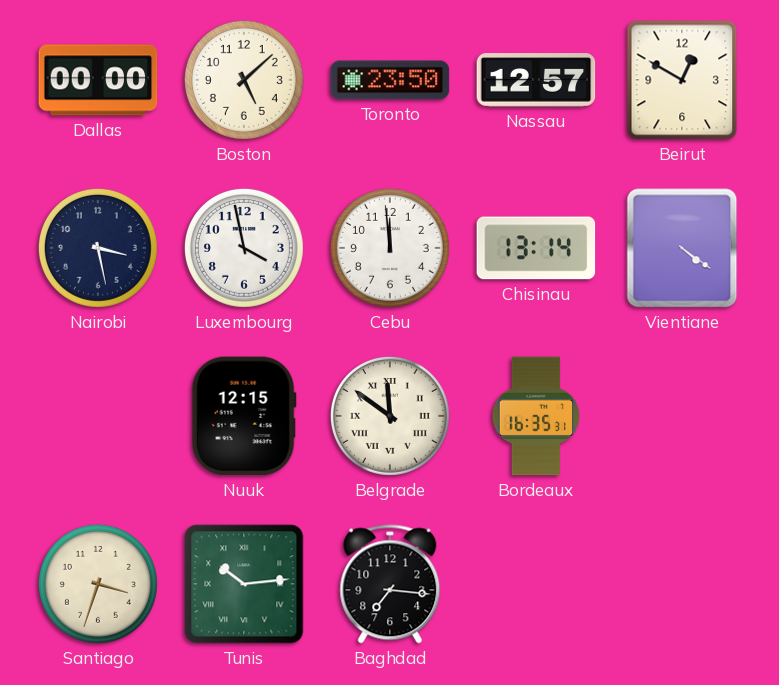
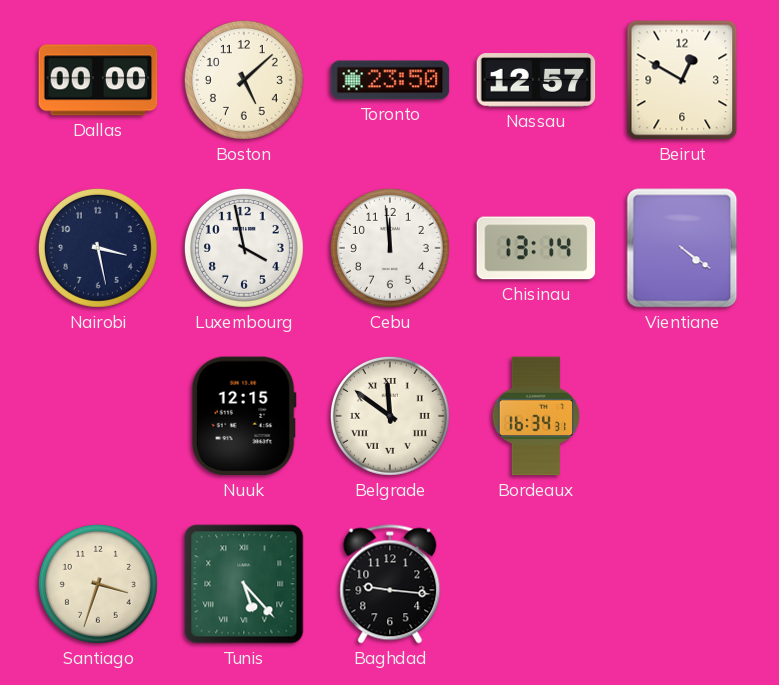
Bordeaux: 16:35 -> 16:34
Tunis: 10:14 -> 5:23
Baghdad: 7:16 -> 9:16
